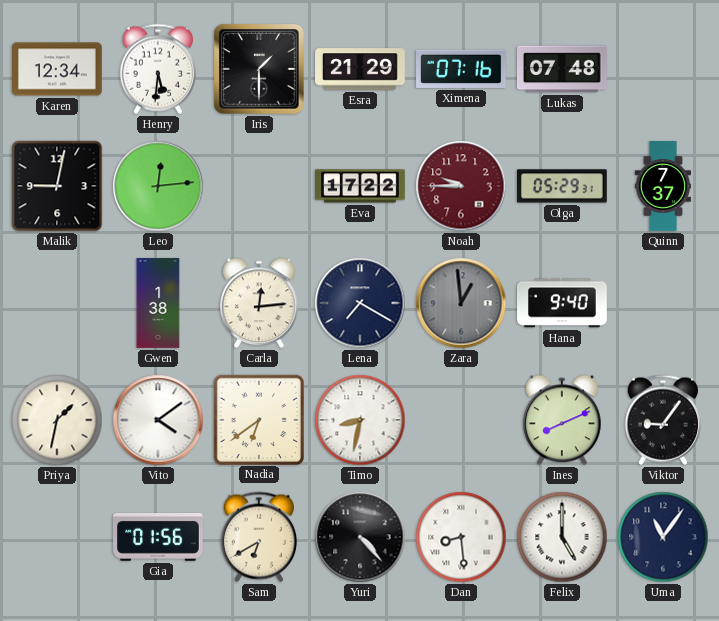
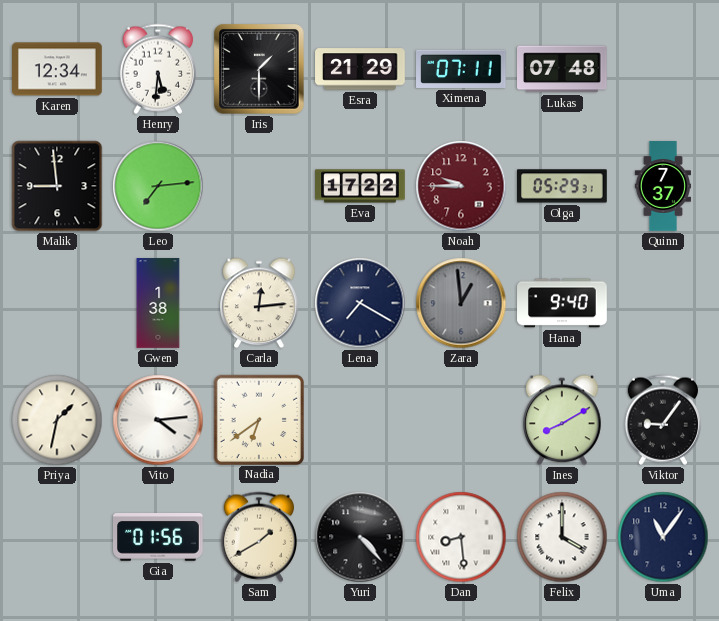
Ximena: 07:16 -> 07:11
Malik: 9:02 -> 8:59
Leo: 12:14 -> 7:14
Vito: 4:09 -> 4:14
Timo: 8:32 -> none
Ines: 8:11 -> 8:10
Sam: 6:40 -> 1:40
Felix: 5:00 -> 4:00
